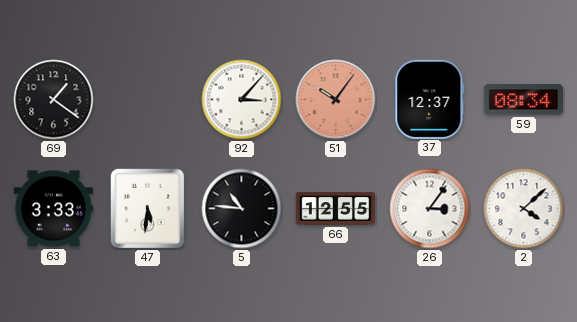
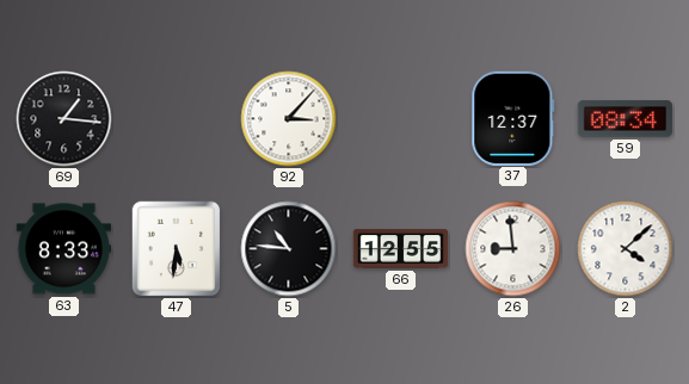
69: 1:21 -> 1:16
51: 10:06 -> none
63: 3:33 -> 8:33
26: 3:06 -> 8:59
